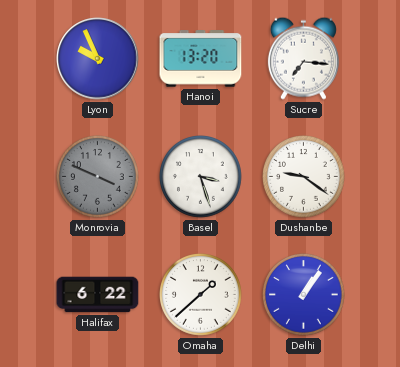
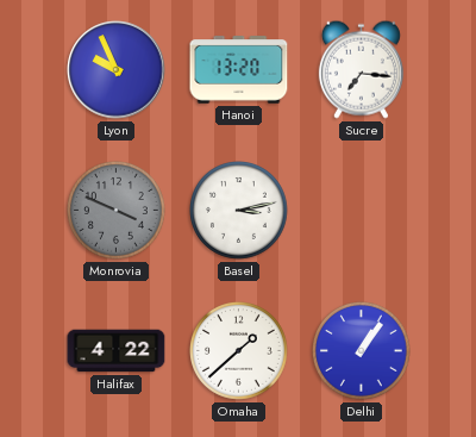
Basel: 3:27 -> 3:13
Dushanbe: 9:21 -> none
Halifax: 6:22 -> 4:22
